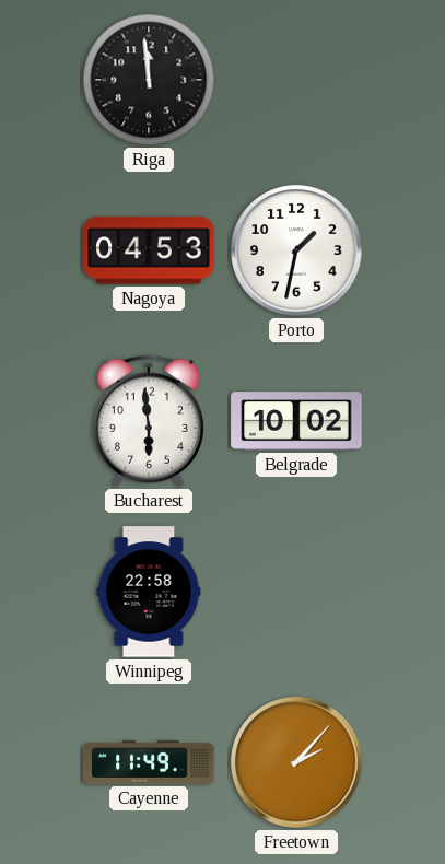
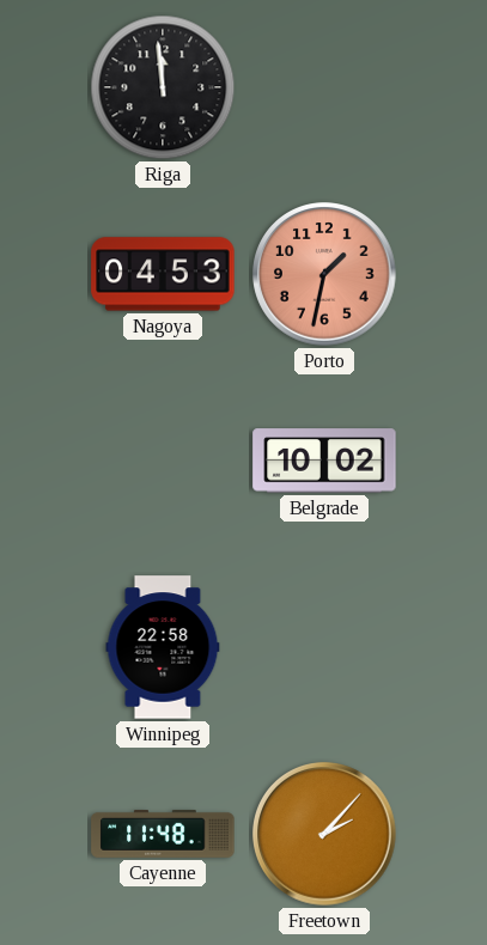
Porto dial: white -> salmon
Bucharest: 5:59 -> none
Cayenne: 11:49 -> 11:48
